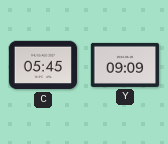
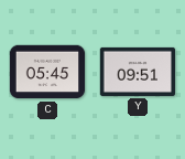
Y: 09:09 -> 09:51
